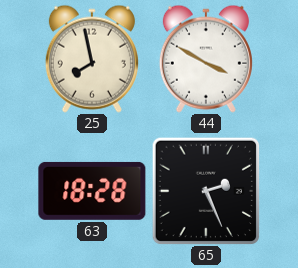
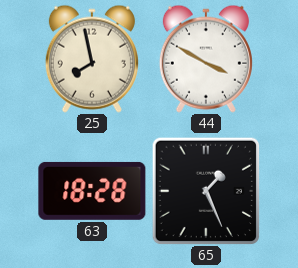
65: 2:26 -> 1:26
